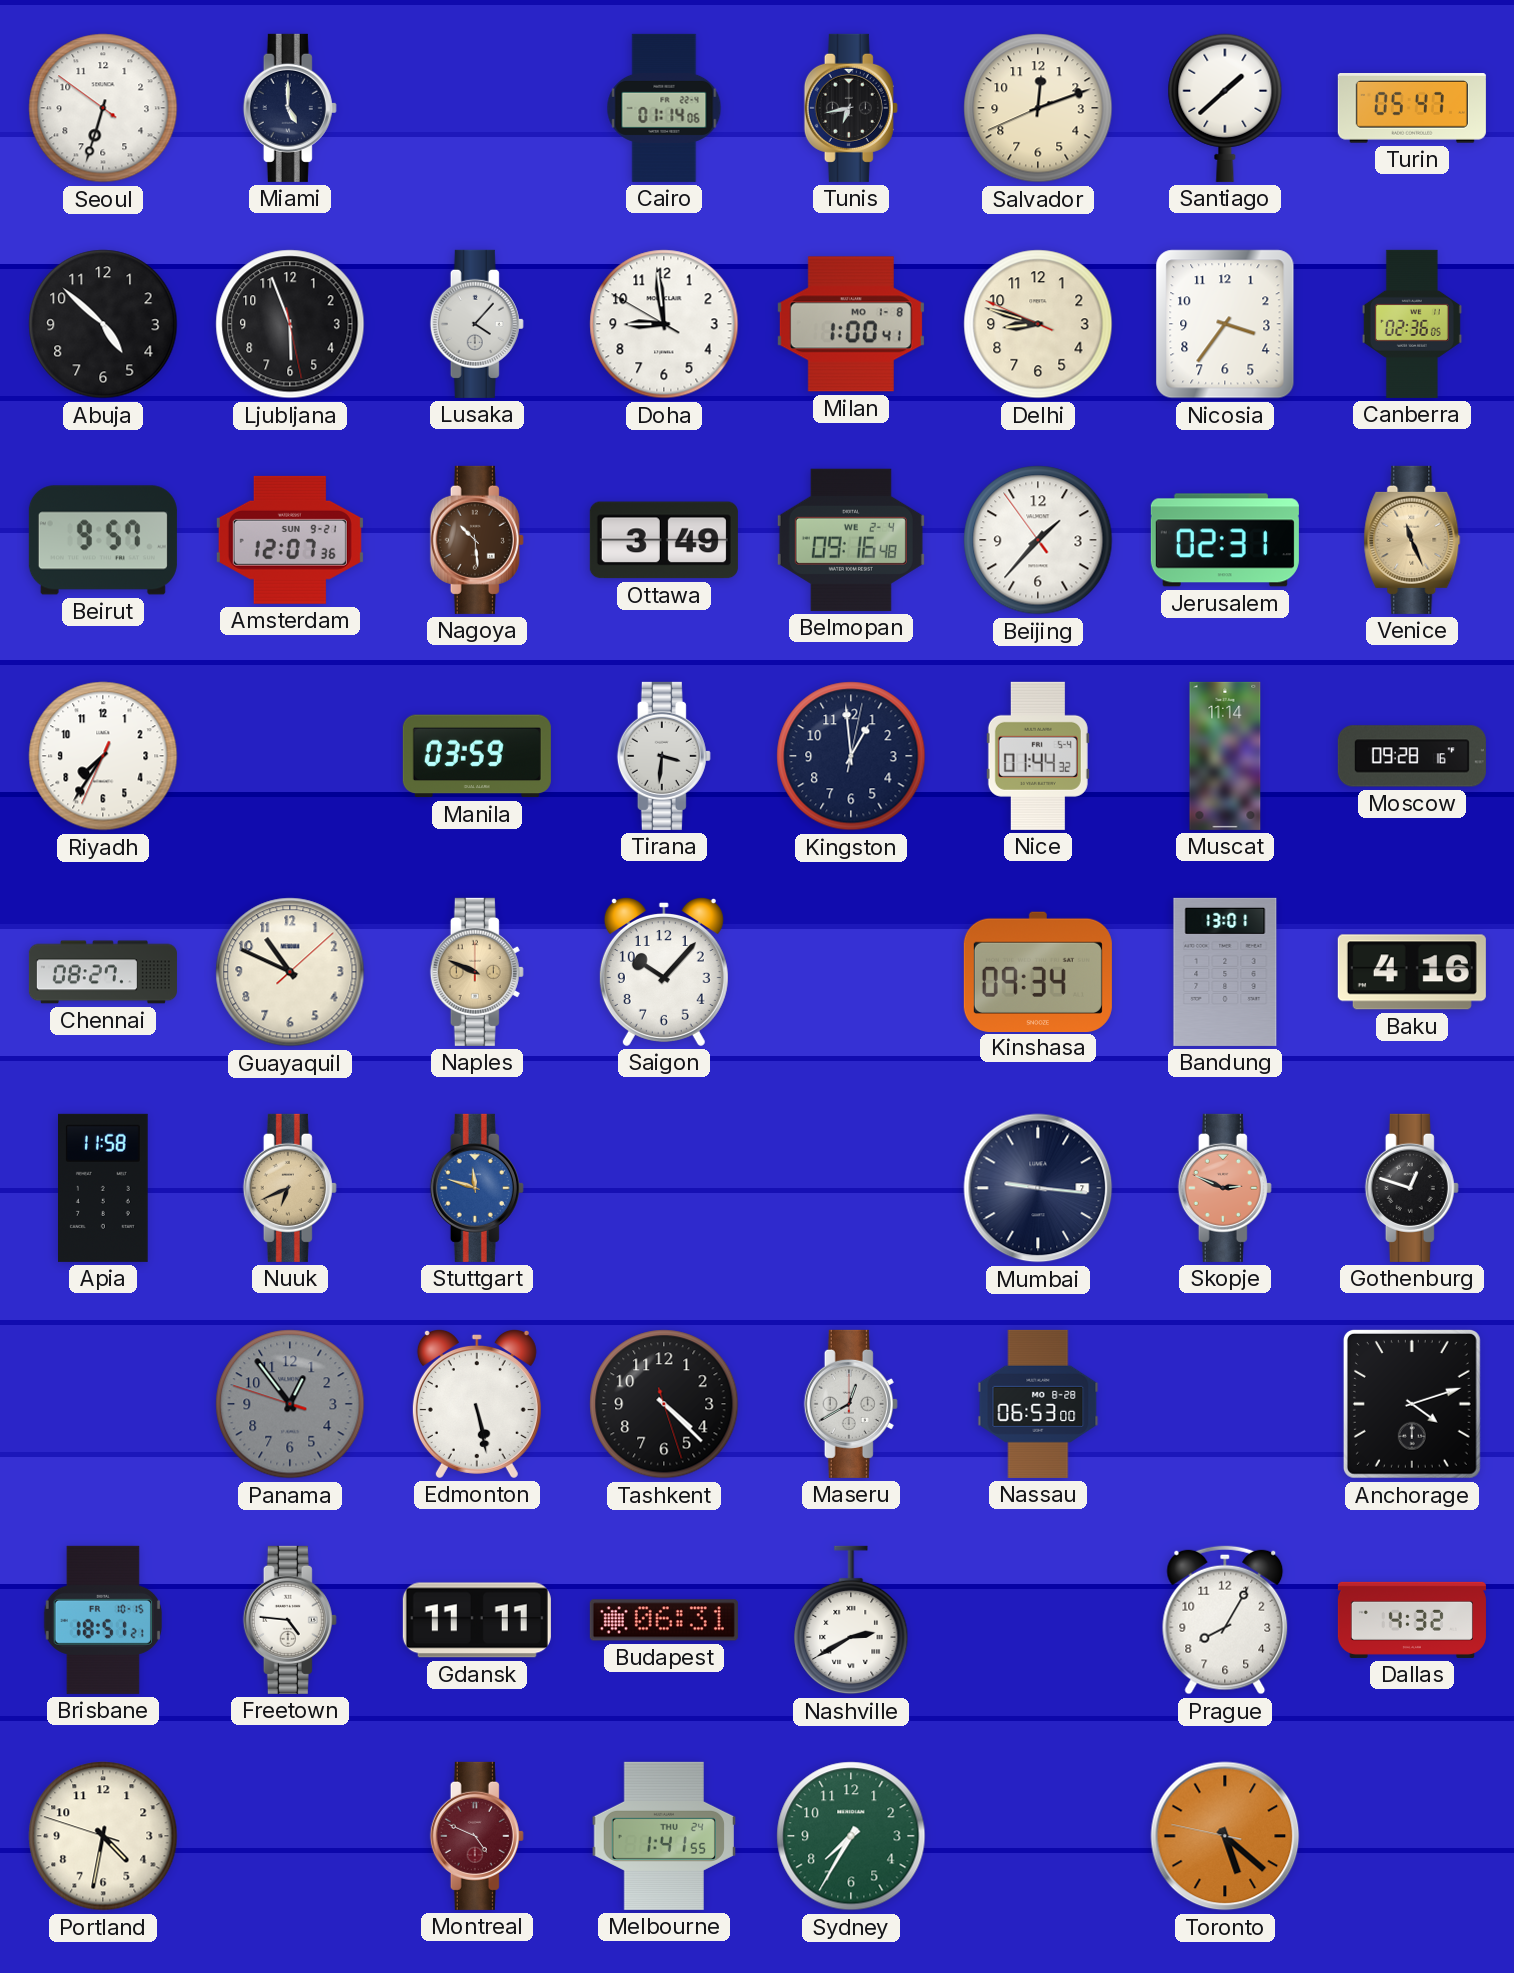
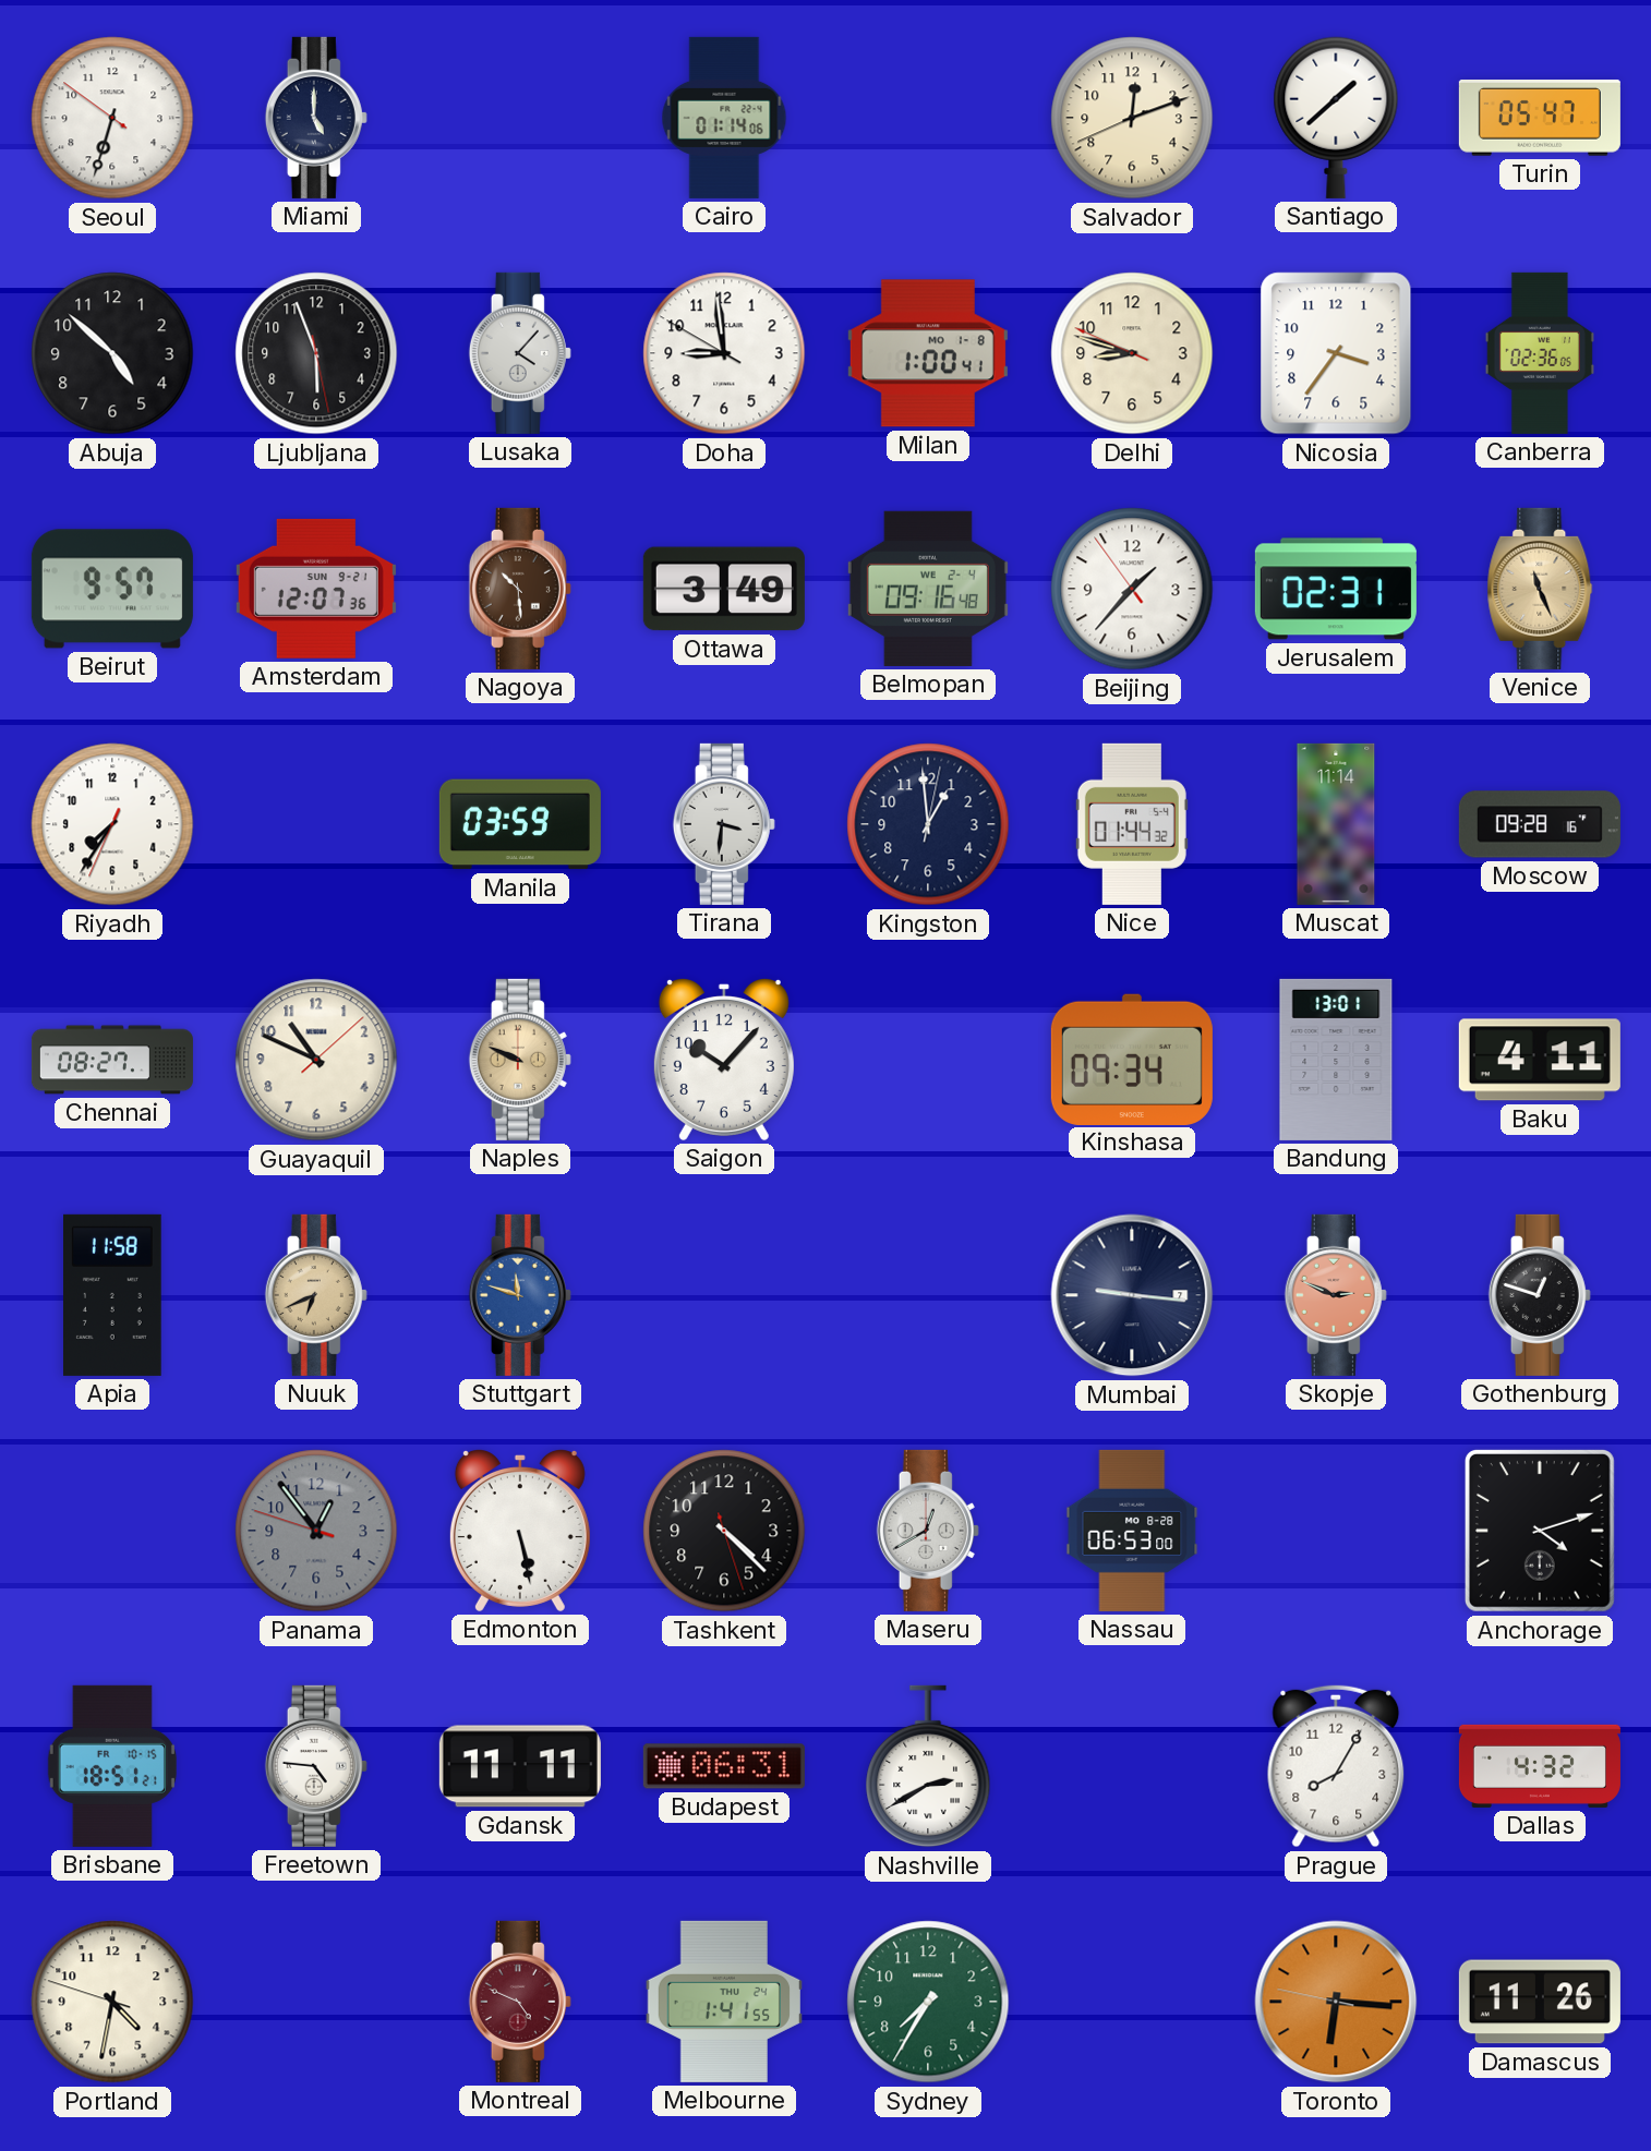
Tunis: 6:43 -> none
Baku: 4:16 -> 4:11
Toronto: 5:21 -> 6:15
Damascus: none -> 11:26
